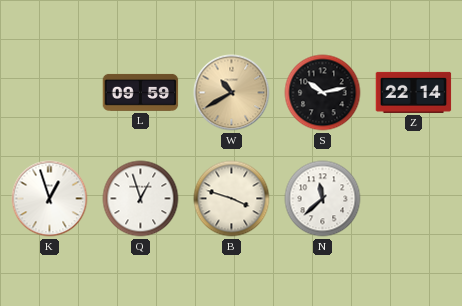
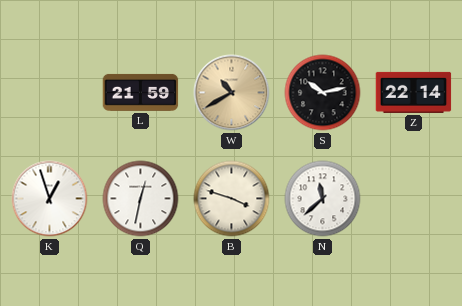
L: 09:59 -> 21:59
Q: 12:57 -> 12:32
